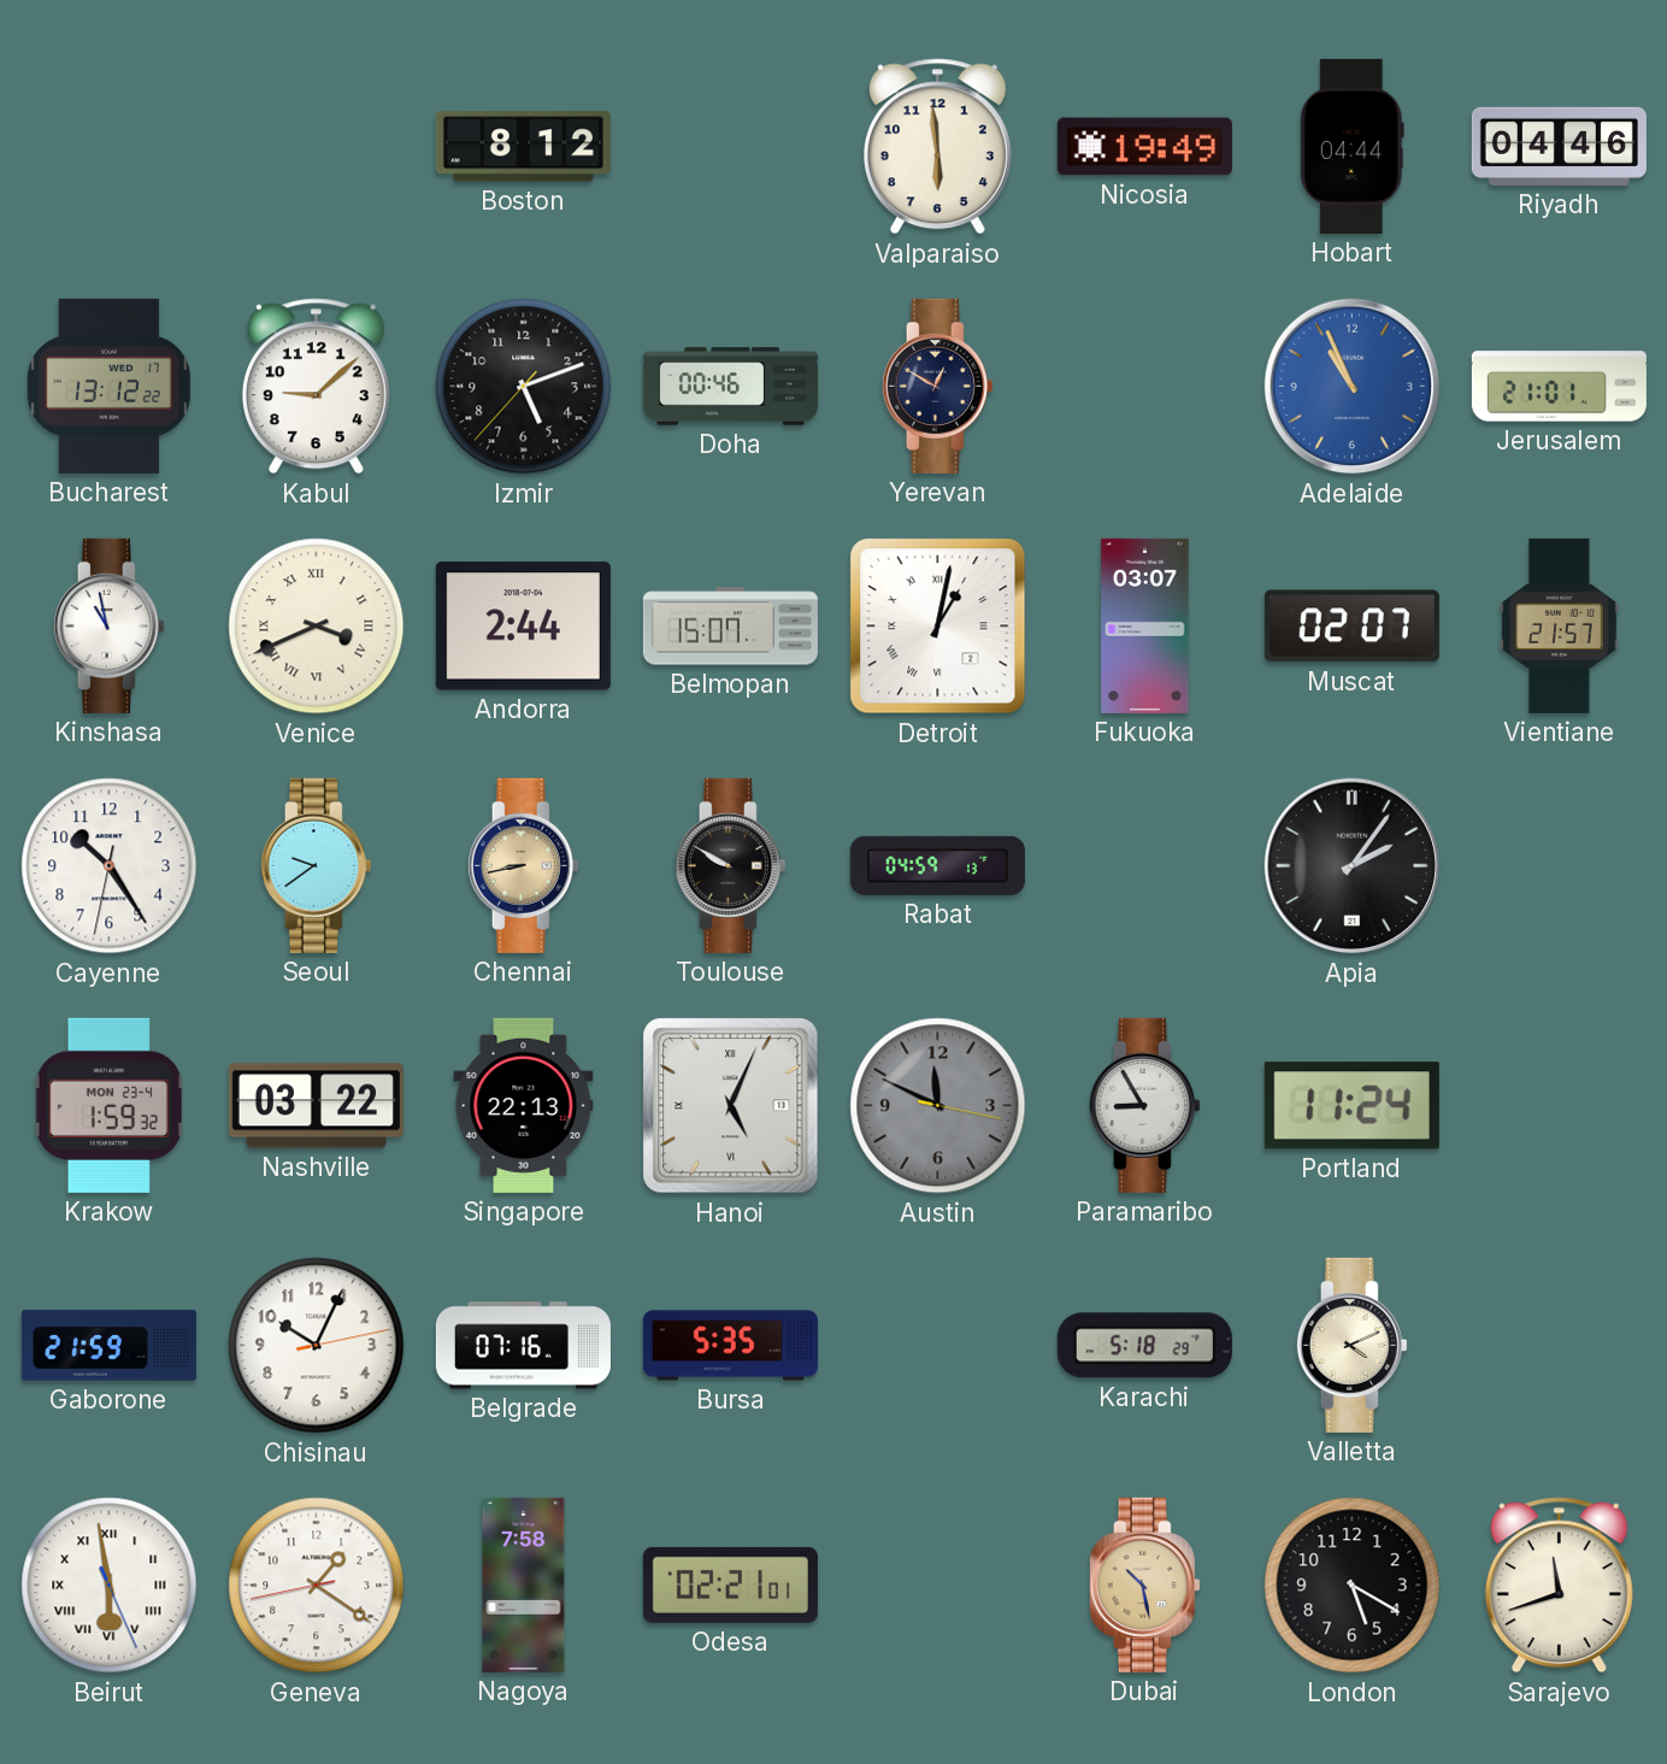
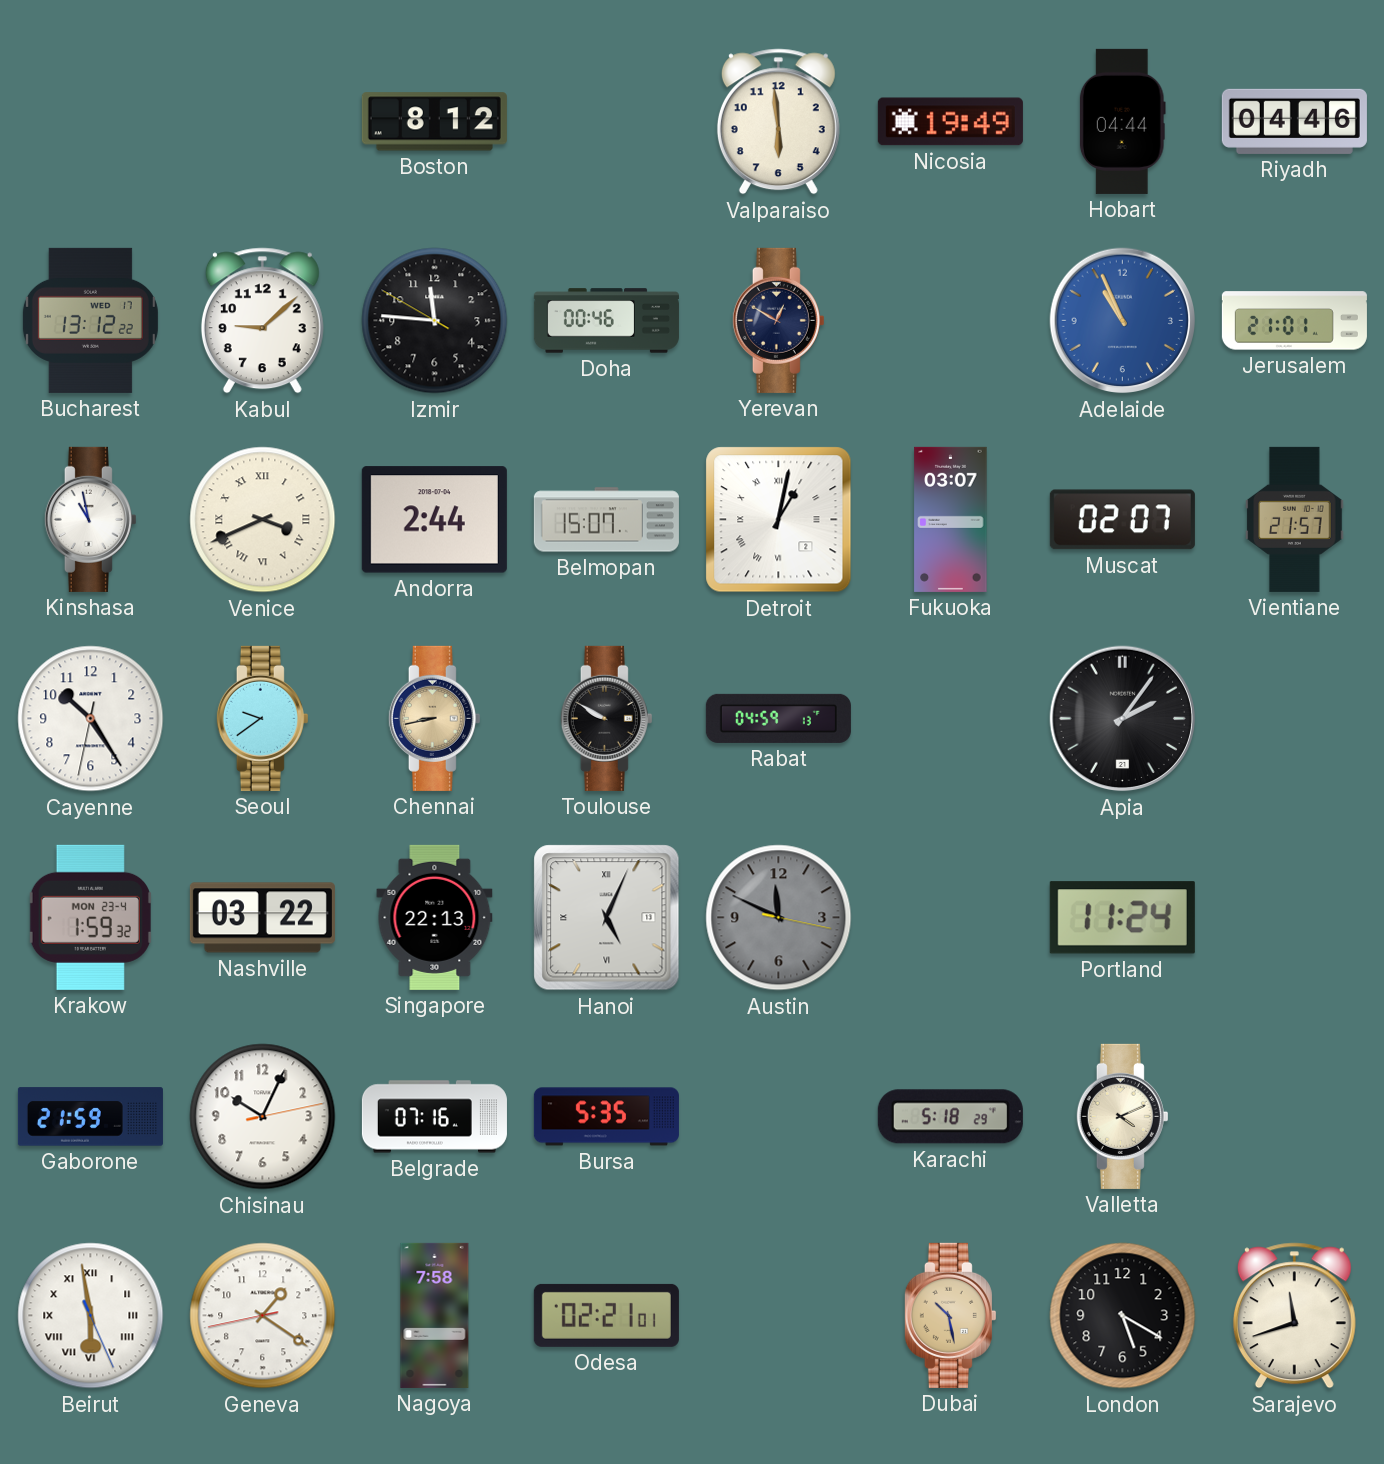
Izmir: 5:11 -> 11:45
Paramaribo: 8:55 -> none
